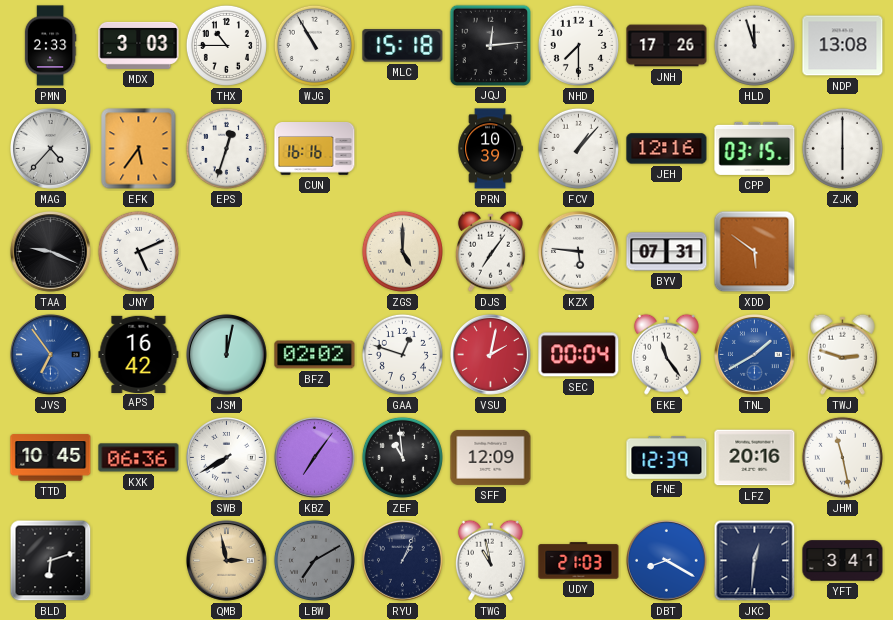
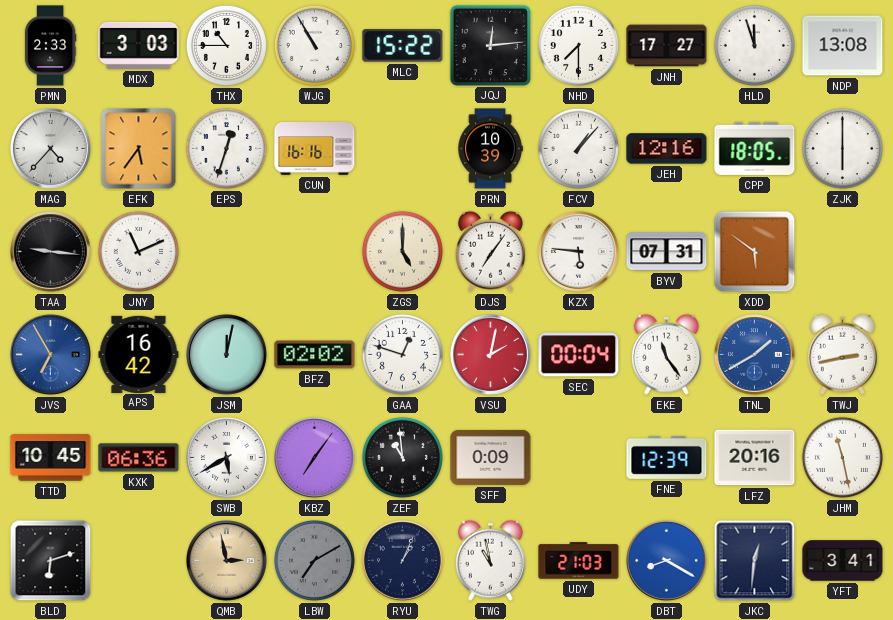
MLC: 15:18 -> 15:22
JNH: 17:26 -> 17:27
CPP: 03:15 -> 18:05
TAA: 9:19 -> 9:16
JNY: 5:11 -> 11:11
JVS: 6:54 -> 6:55
TWJ: 2:48 -> 2:43
SWB: 7:40 -> 5:40
SFF: 12:09 -> 0:09
